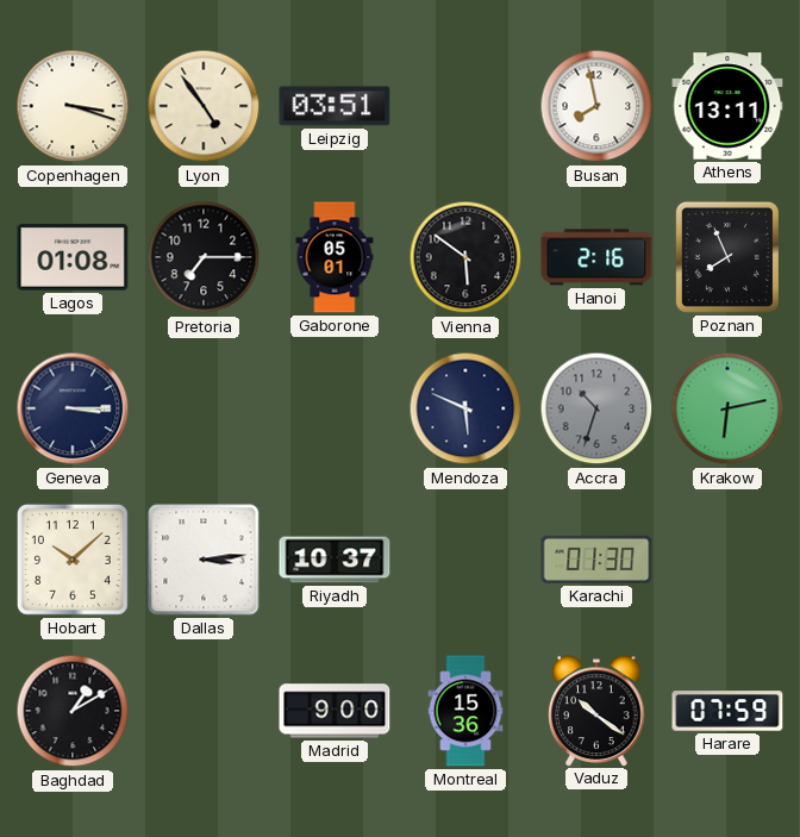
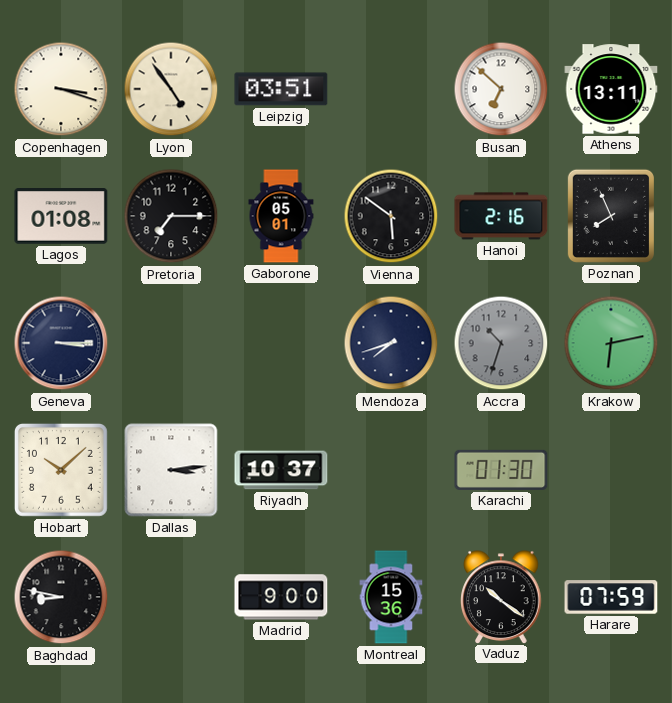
Busan: 7:58 -> 6:52
Mendoza: 5:49 -> 7:42
Baghdad: 1:10 -> 8:47
